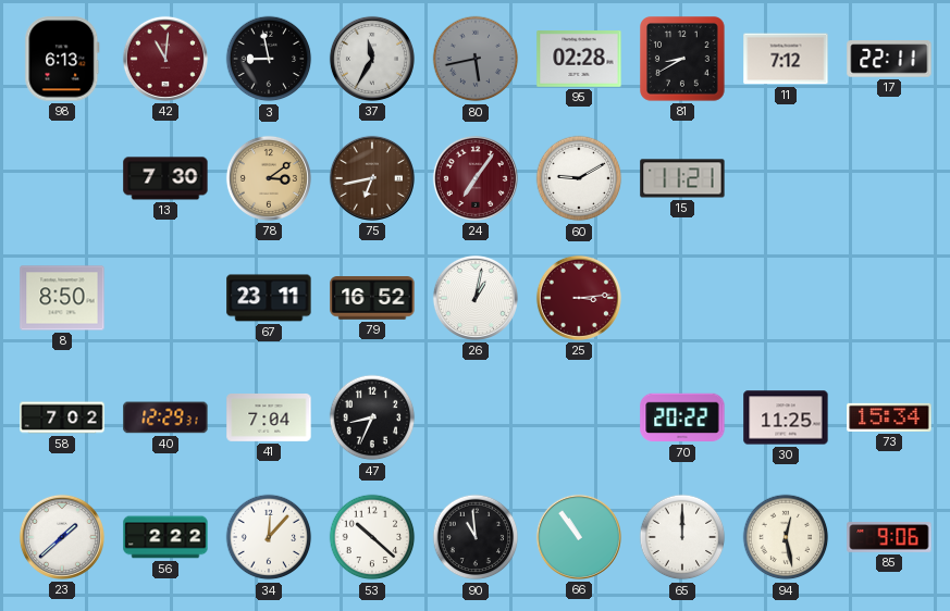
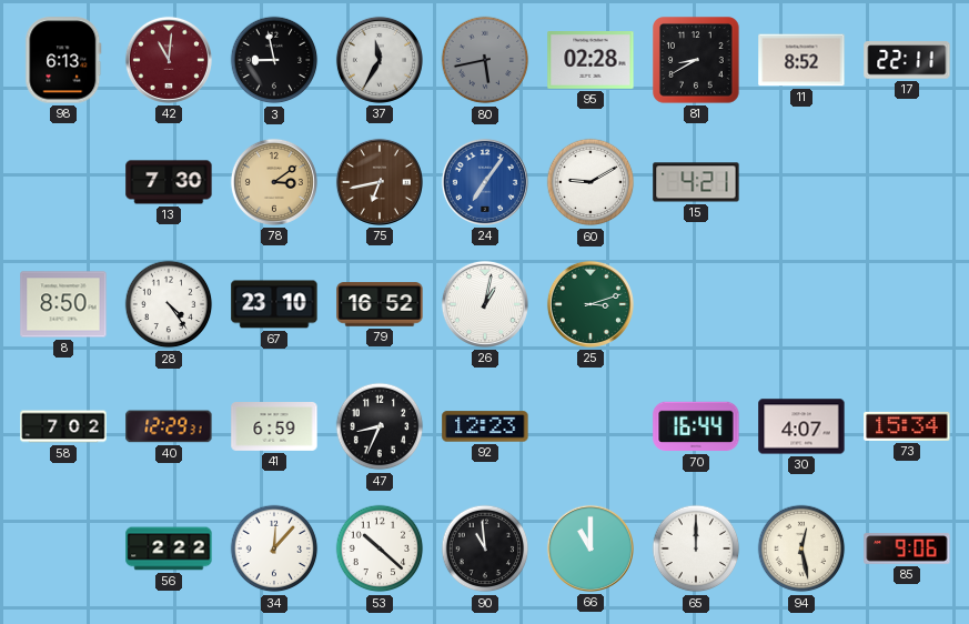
11: 7:12 -> 8:52
24 dial: burgundy -> blue
15: 11:21 -> 4:21
28: none -> 4:24
67: 23:11 -> 23:10
25: 3:14 -> 3:12
25 dial: burgundy -> green
41: 7:04 -> 6:59
92: none -> 12:23
70: 20:22 -> 16:44
30: 11:25 -> 4:07
23: 1:38 -> none
66: 10:54 -> 11:00
